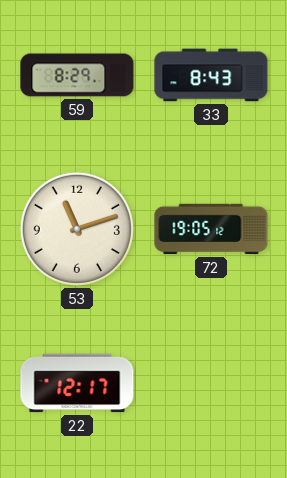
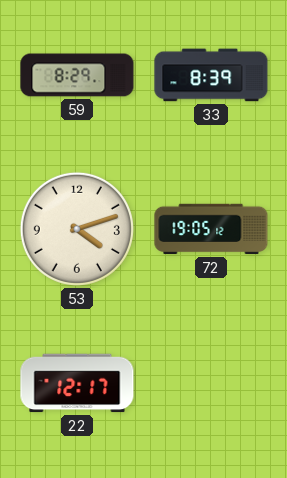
33: 8:43 -> 8:39
53: 11:12 -> 4:12
